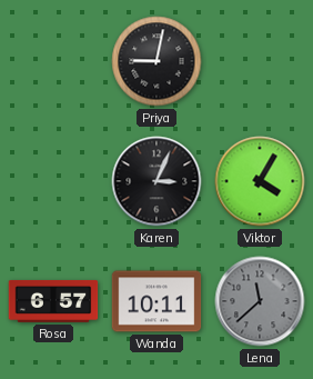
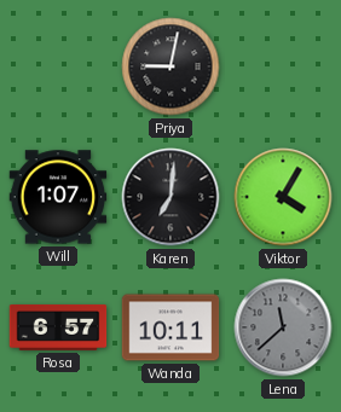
Will: none -> 1:07
Karen: 3:04 -> 7:01
